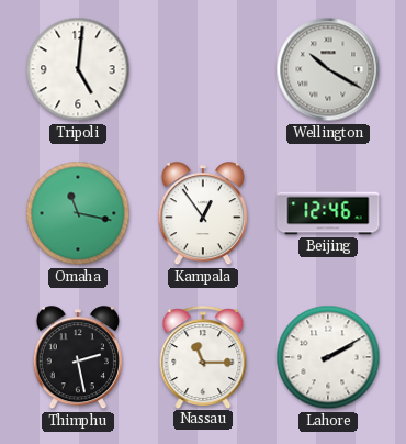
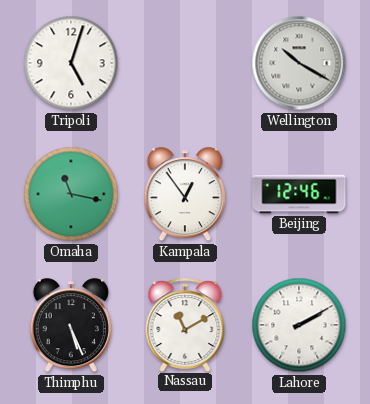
Tripoli: 5:01 -> 5:03
Thimphu: 2:28 -> 5:26
Nassau: 11:15 -> 11:10
